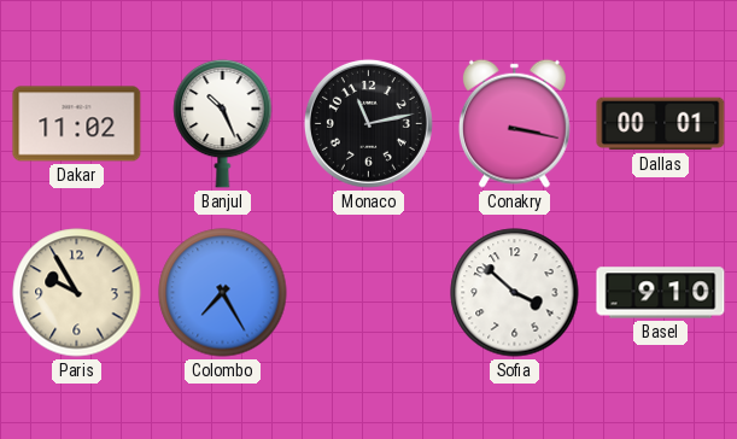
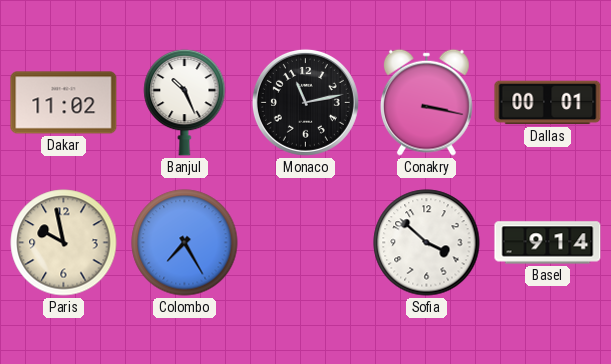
Paris: 9:55 -> 9:58
Basel: 9:10 -> 9:14
